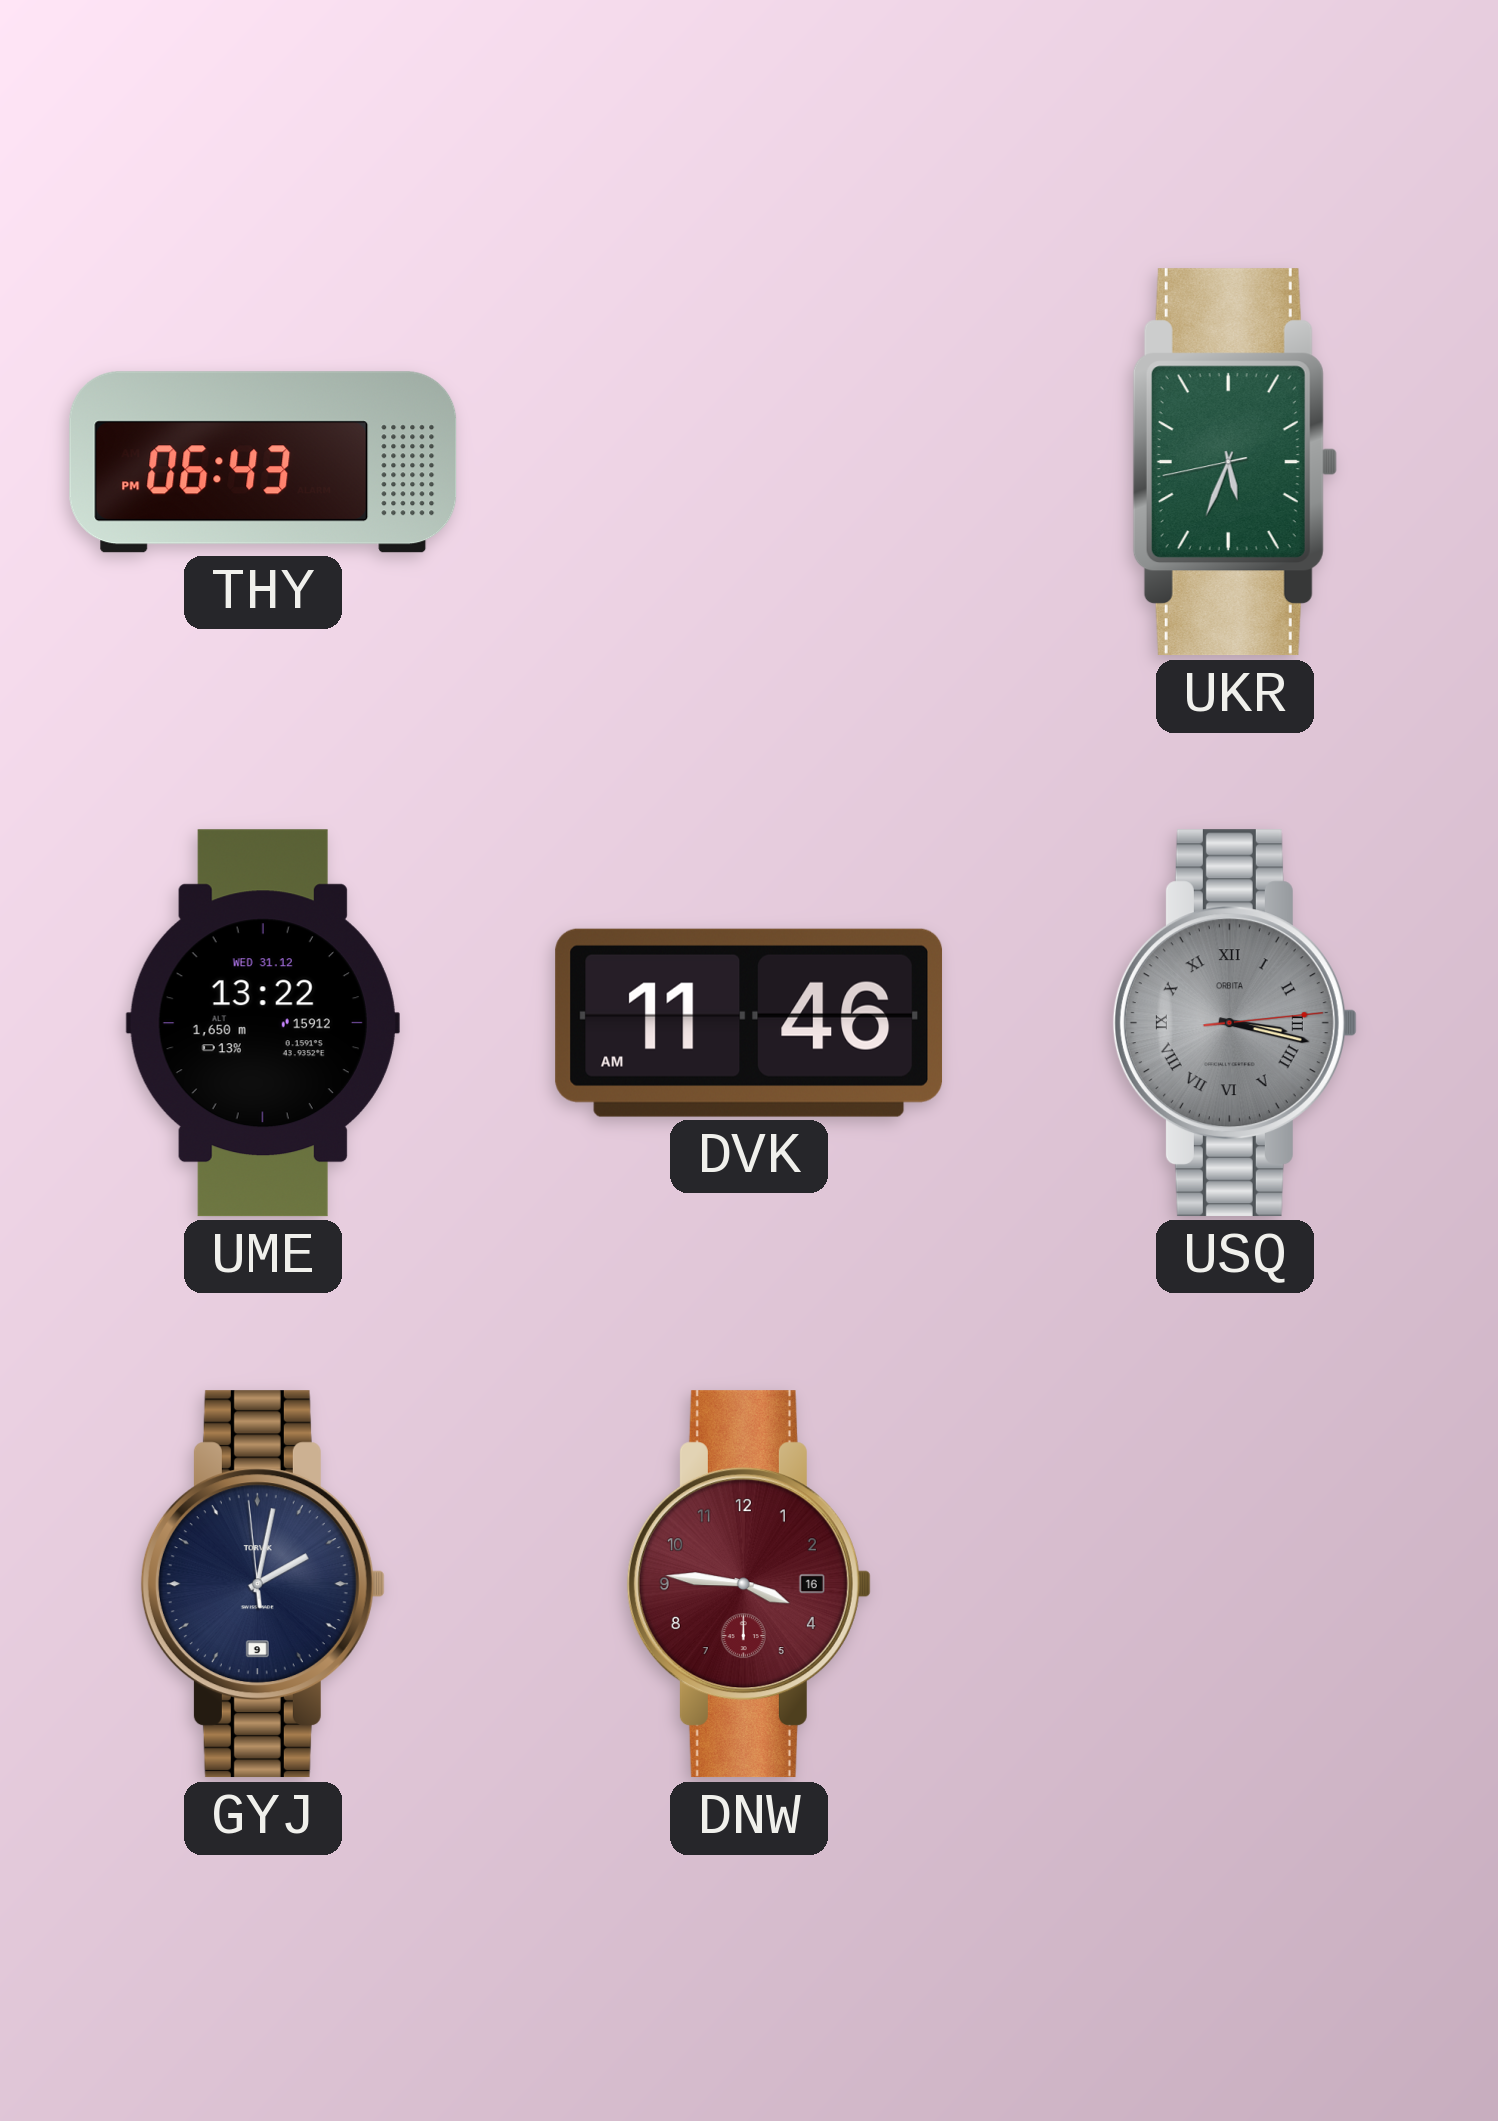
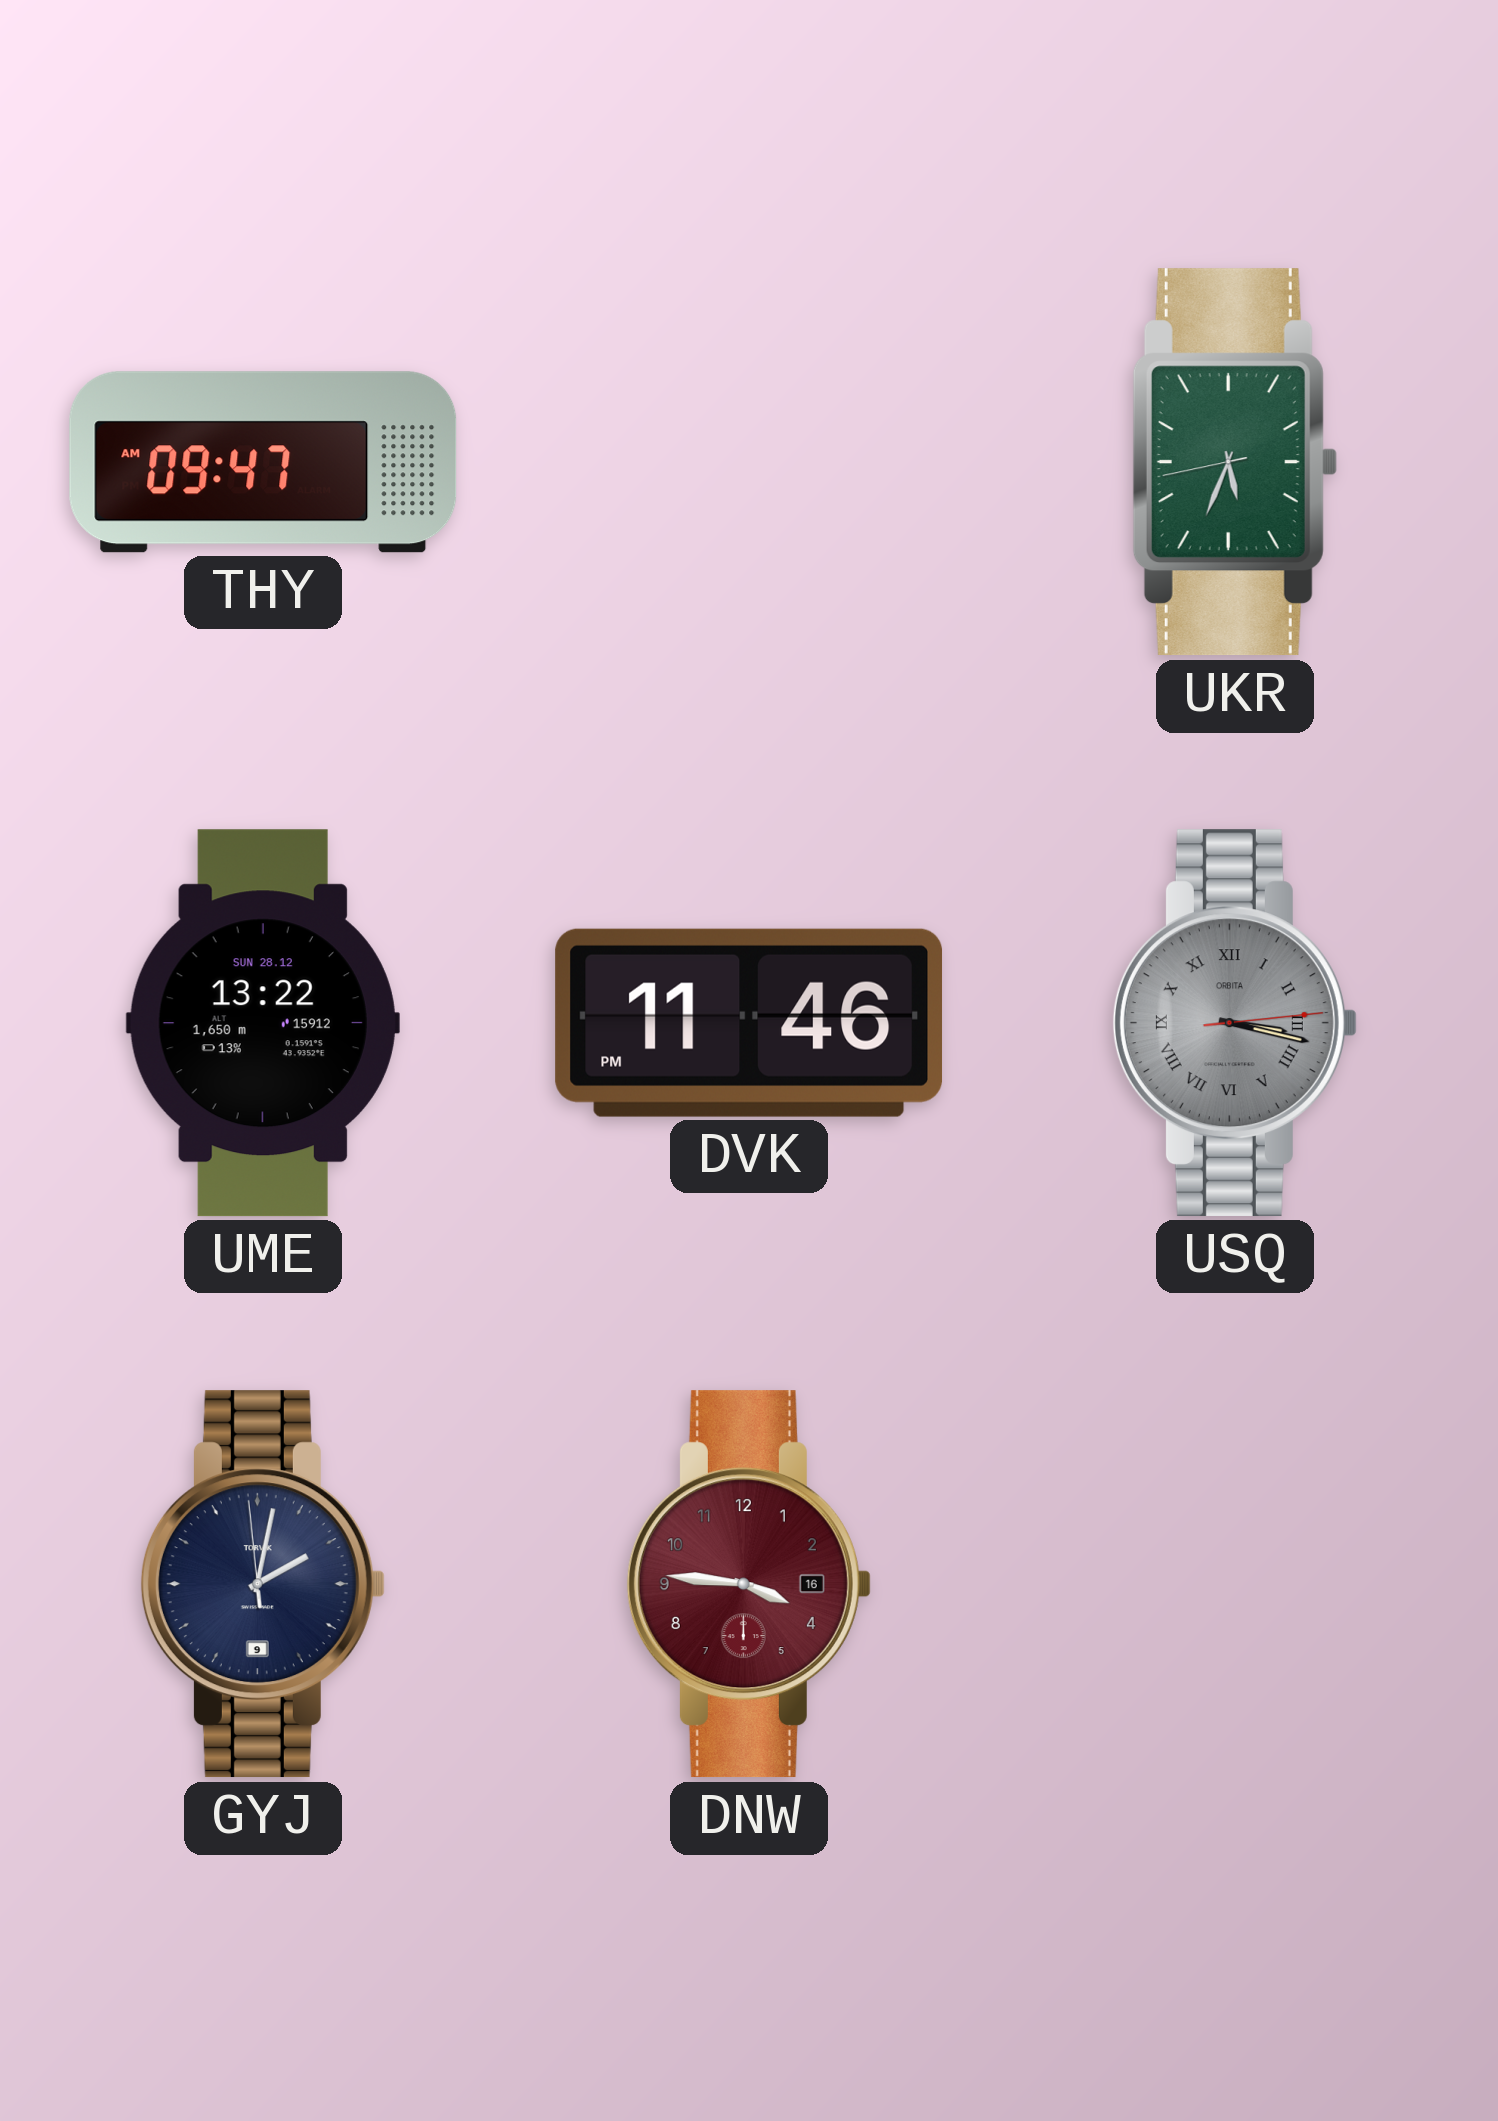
THY: 06:43 -> 09:47
UME date: WED 31.12 -> SUN 28.12
DVK: 11:46 AM -> 11:46 PM
